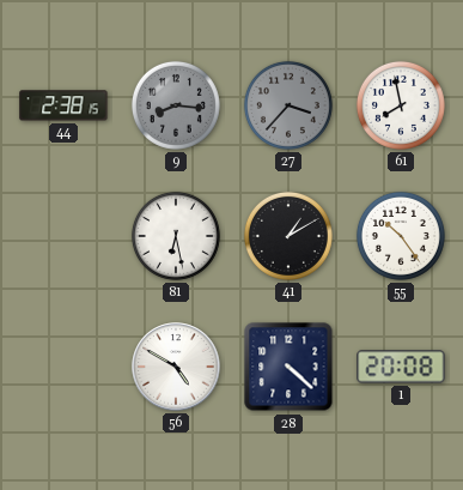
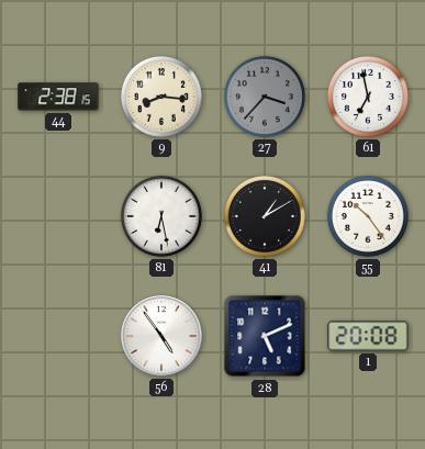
9 dial: grey -> cream
61: 7:58 -> 6:58
56: 4:50 -> 4:54
28: 4:22 -> 5:11
